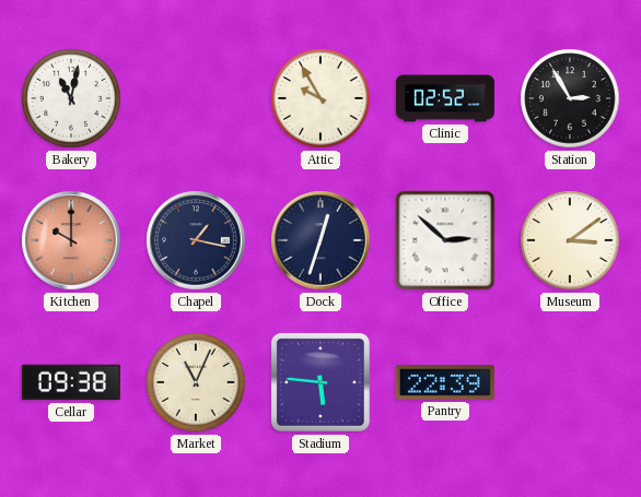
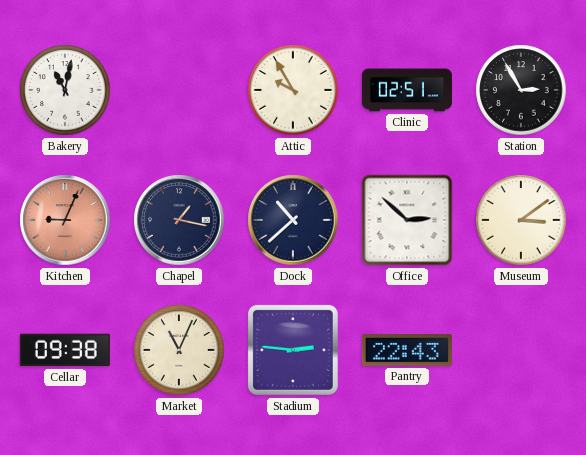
Clinic: 02:52 -> 02:51
Kitchen: 10:00 -> 9:04
Dock: 12:33 -> 10:38
Stadium: 5:46 -> 2:46
Pantry: 22:39 -> 22:43
